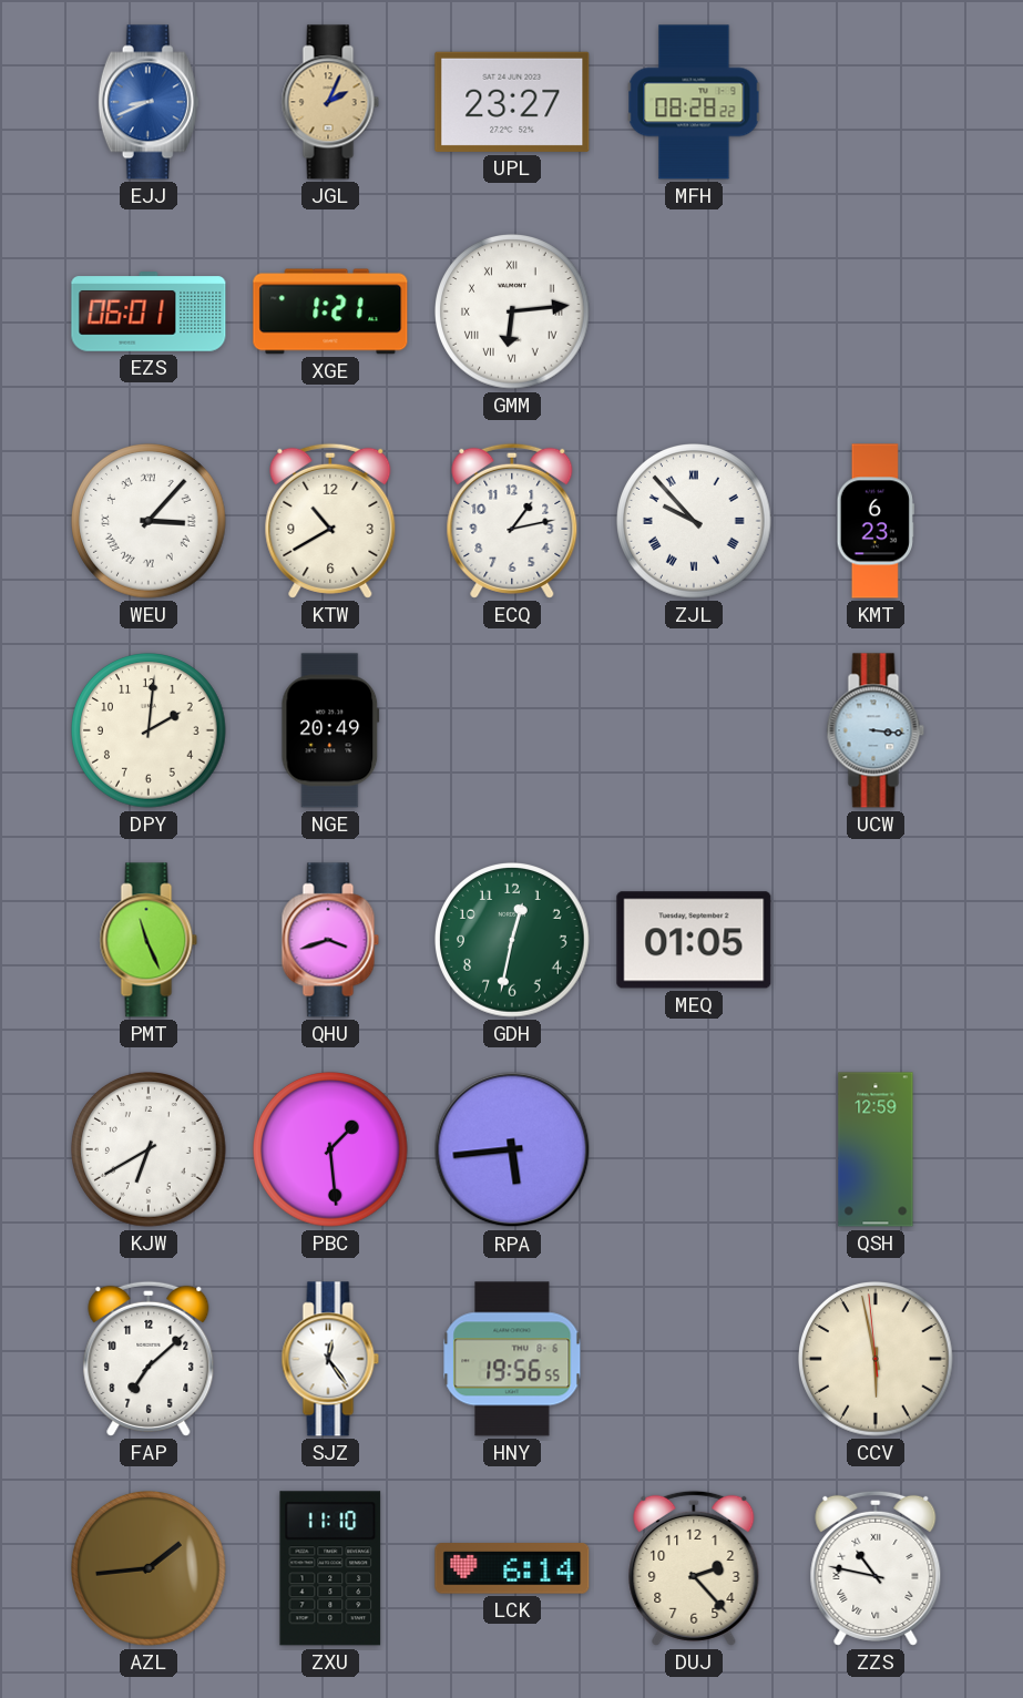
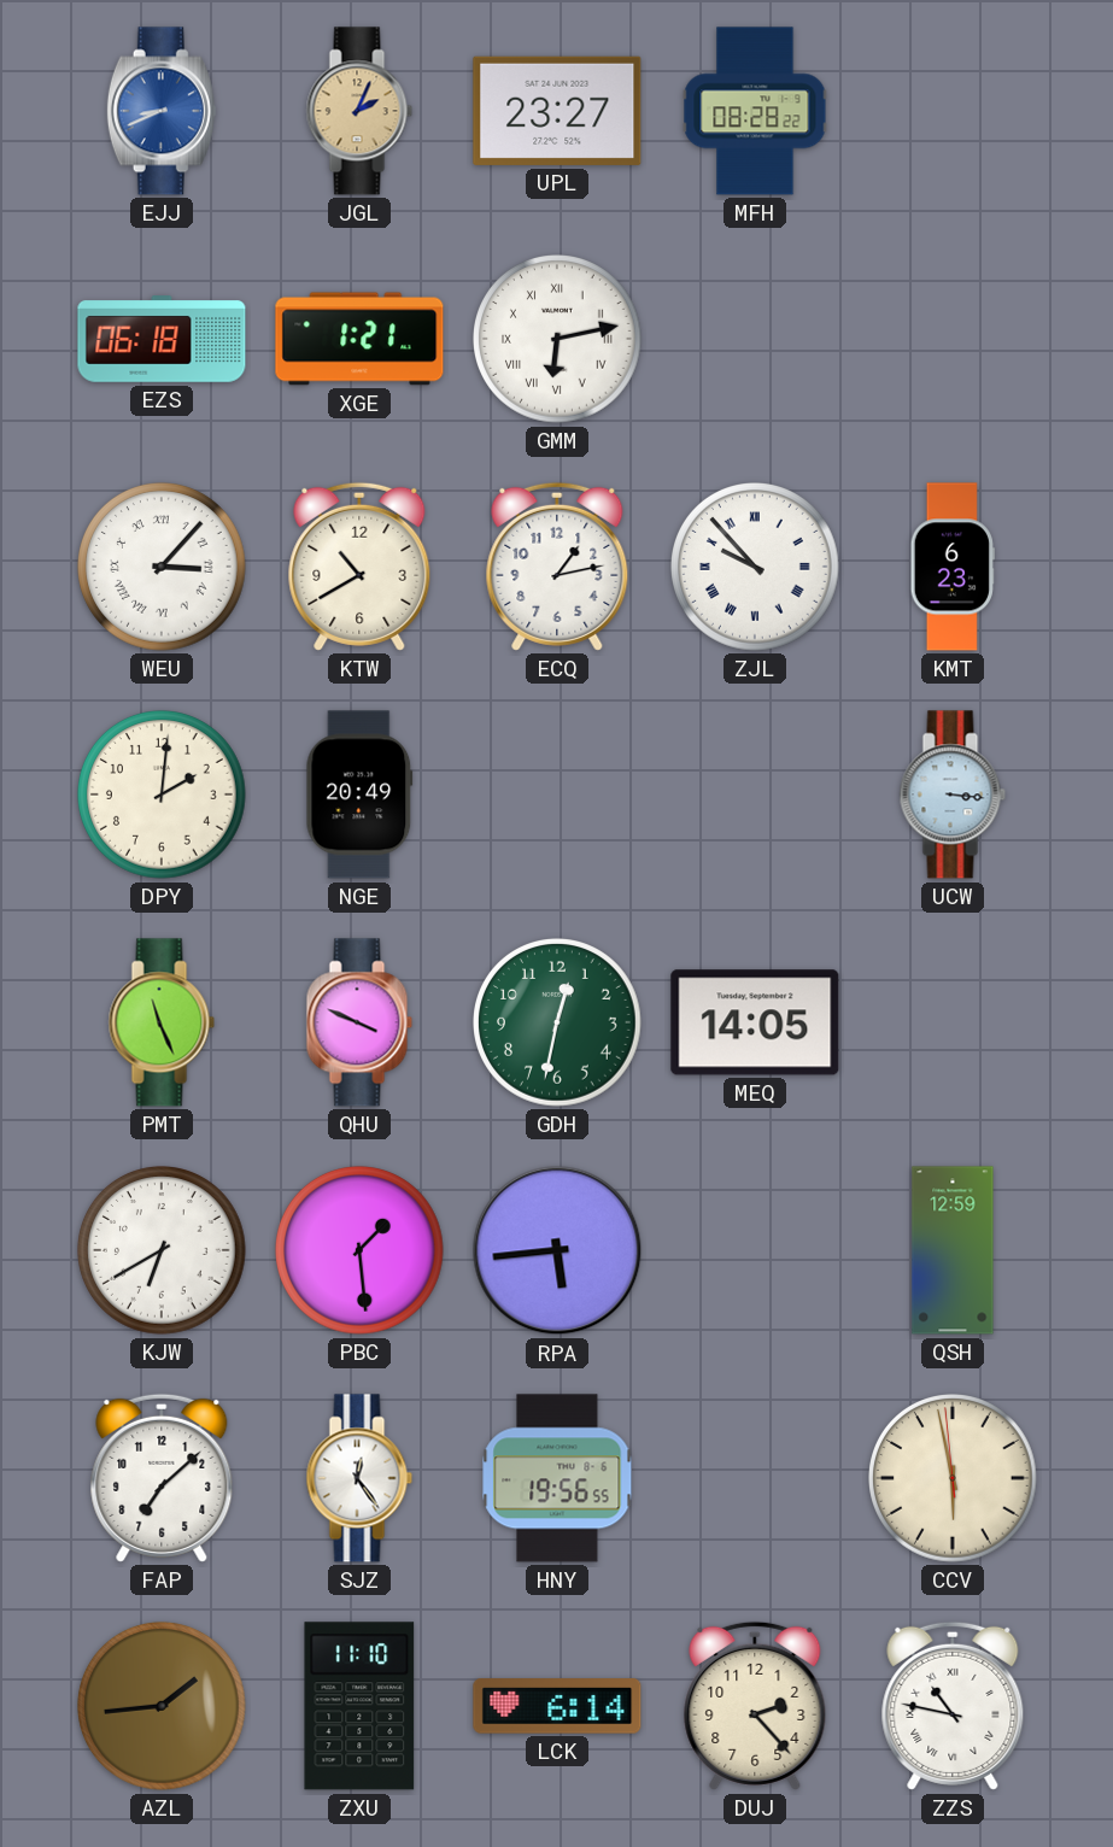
EZS: 06:01 -> 06:18
GMM: 6:14 -> 6:13
QHU: 3:42 -> 3:49
MEQ: 01:05 -> 14:05
